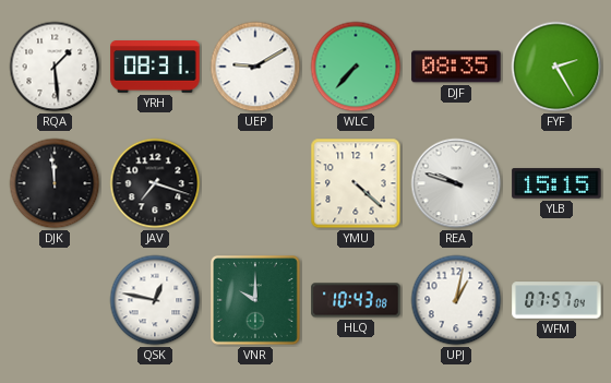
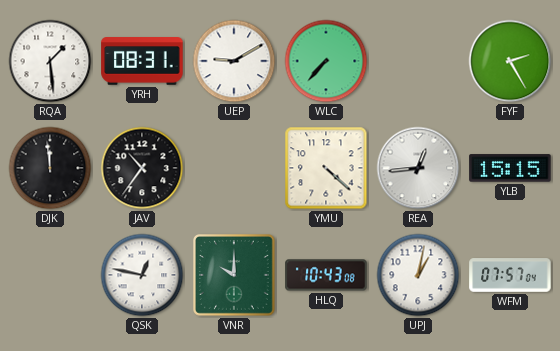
DJF: 08:35 -> none
JAV: 7:18 -> 10:36
REA: 9:48 -> 12:44
